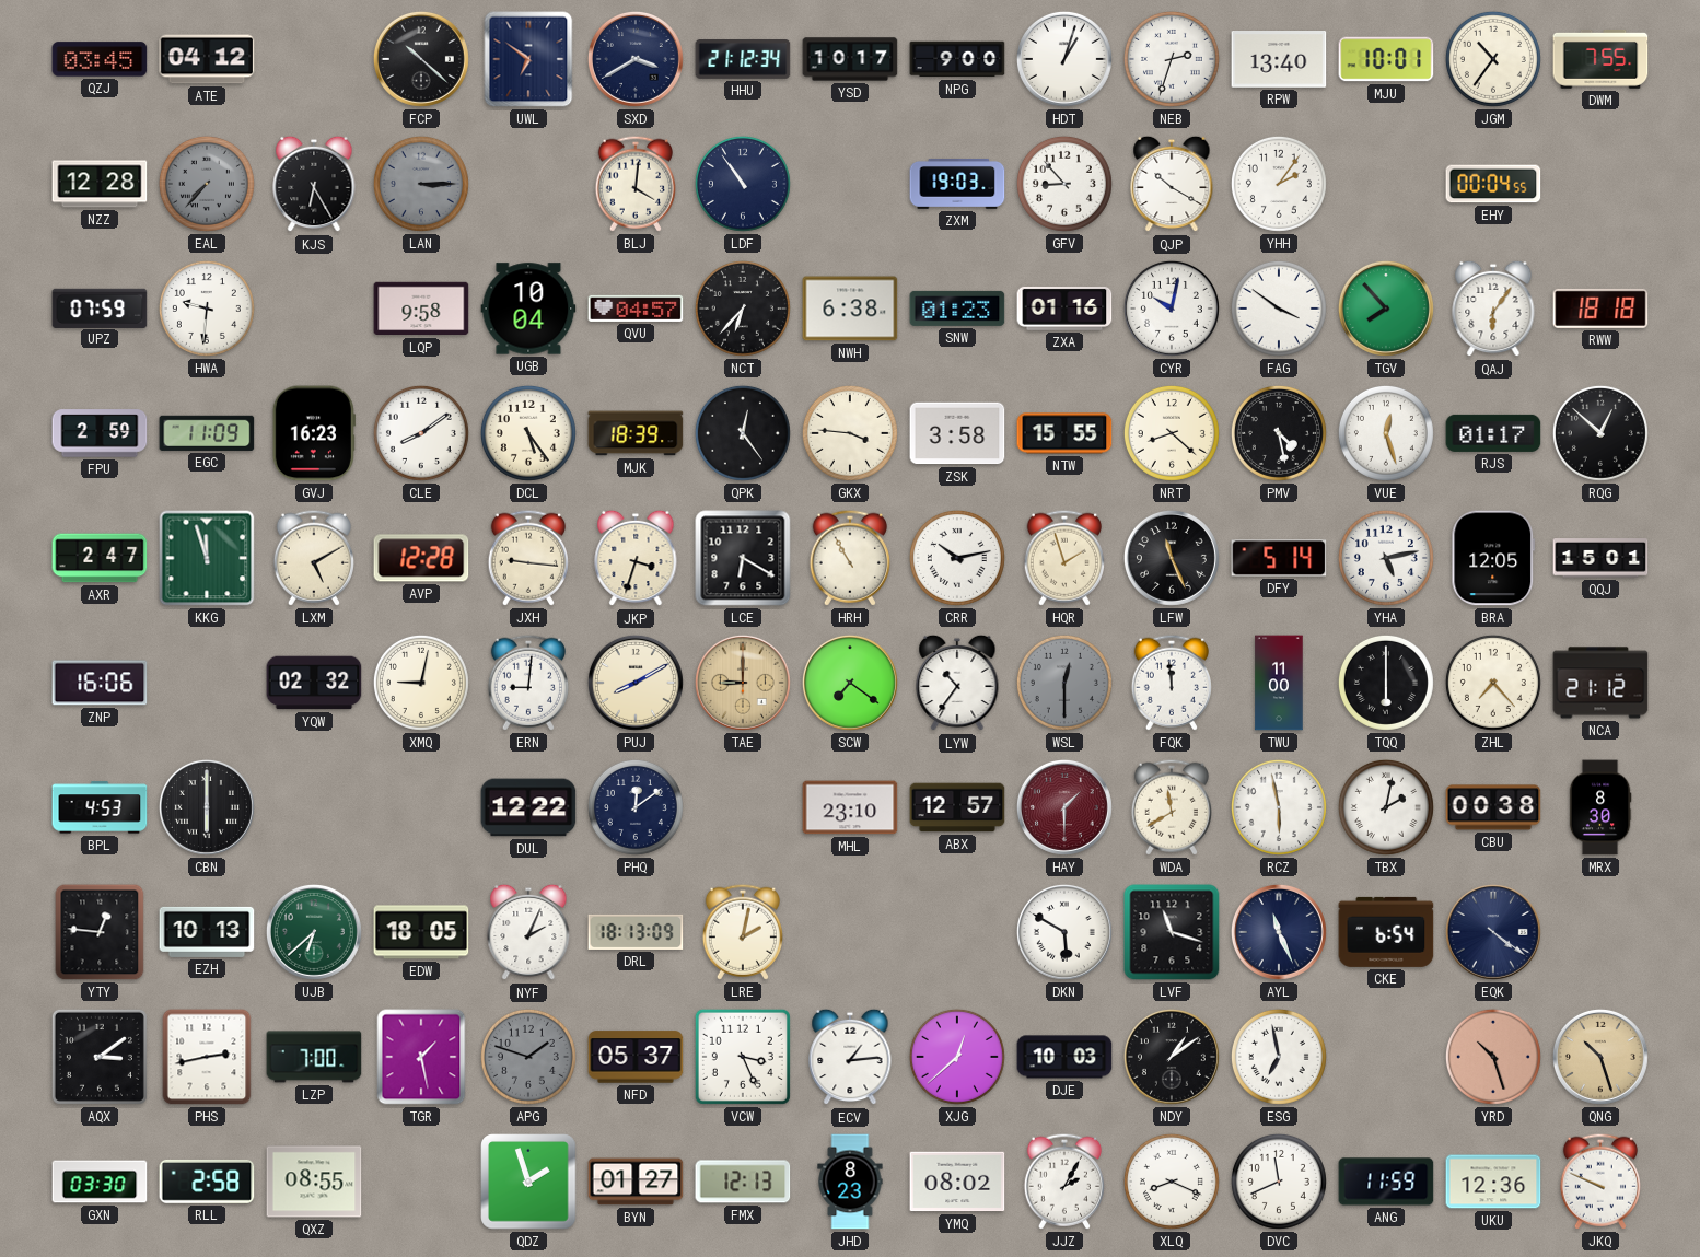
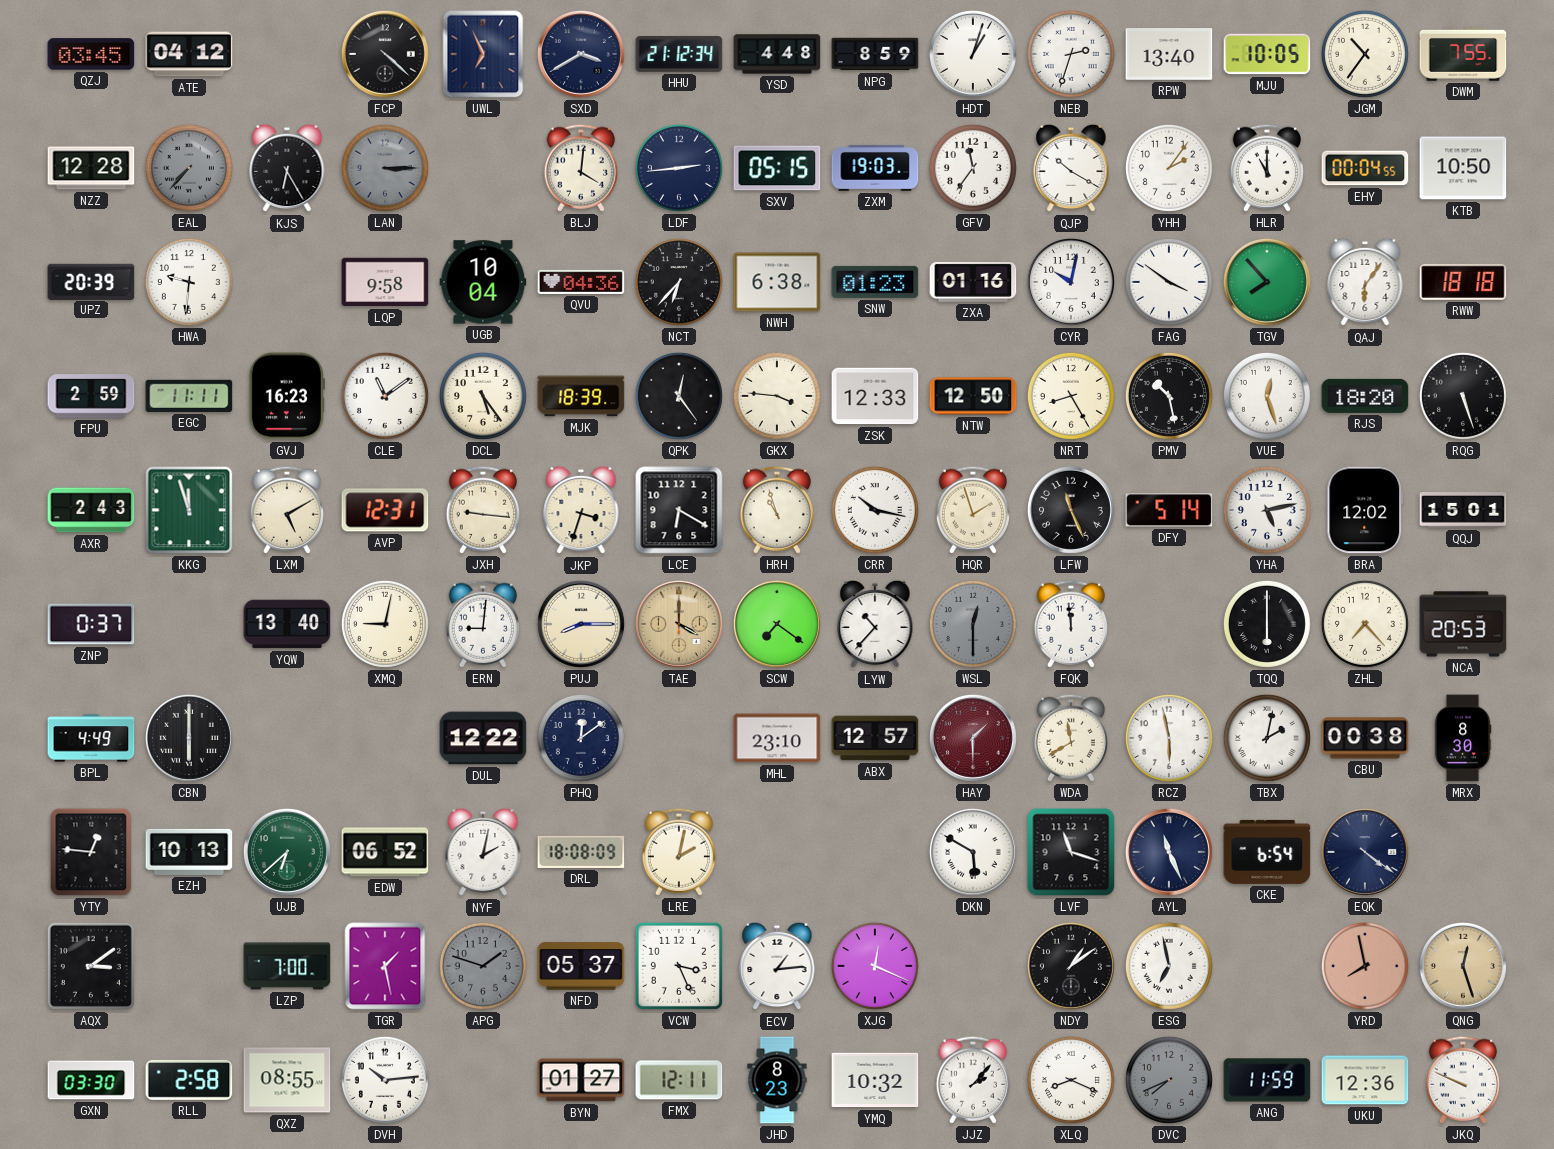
FCP: 10:22 -> 4:22
UWL: 6:51 -> 6:56
YSD: 10:17 -> 4:48
NPG: 9:00 -> 8:59
MJU: 10:01 -> 10:05
LDF: 10:54 -> 2:44
SXV: none -> 05:15
GFV: 8:53 -> 11:36
HLR: none -> 11:00
KTB: none -> 10:50
UPZ: 07:59 -> 20:39
QVU: 04:57 -> 04:36
EGC: 11:09 -> 11:11
CLE: 8:09 -> 11:09
ZSK: 3:58 -> 12:33
NTW: 15:55 -> 12:50
NRT: 8:22 -> 8:25
PMV: 4:28 -> 10:28
RJS: 01:17 -> 18:20
RQG: 12:52 -> 5:27
AXR: 2:47 -> 2:43
AVP: 12:28 -> 12:31
HRH: 10:55 -> 10:57
CRR: 10:13 -> 10:17
BRA: 12:05 -> 12:02
ZNP: 16:06 -> 0:37
YQW: 02:32 -> 13:40
PUJ: 8:10 -> 8:15
TAE: 9:00 -> 4:00
LYW: 10:36 -> 10:37
TWU: 11:00 -> none
NCA: 21:12 -> 20:53
BPL: 4:53 -> 4:49
EDW: 18:05 -> 06:52
NYF: 2:04 -> 2:02
DRL: 18:13 -> 18:08
PHS: 2:43 -> none
XJG: 12:38 -> 12:19
DJE: 10:03 -> none
YRD: 10:27 -> 7:58
QNG: 10:27 -> 12:27
DVH: none -> 10:14
QDZ: 1:57 -> none
FMX: 12:13 -> 12:11
YMQ: 08:02 -> 10:32
JJZ: 2:05 -> 2:07
DVC: 11:41 -> 7:41
DVC dial: white -> grey
